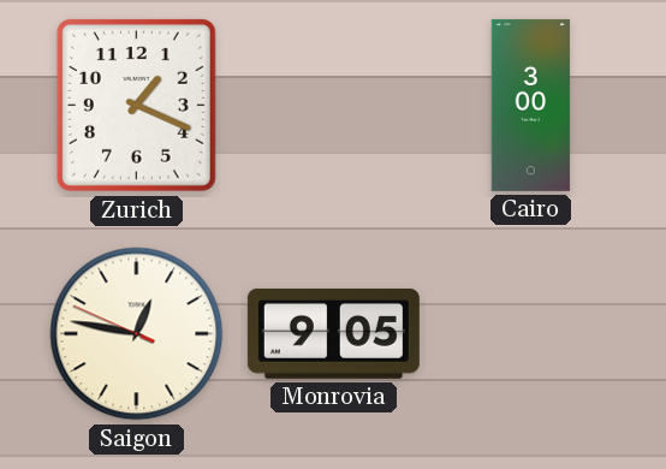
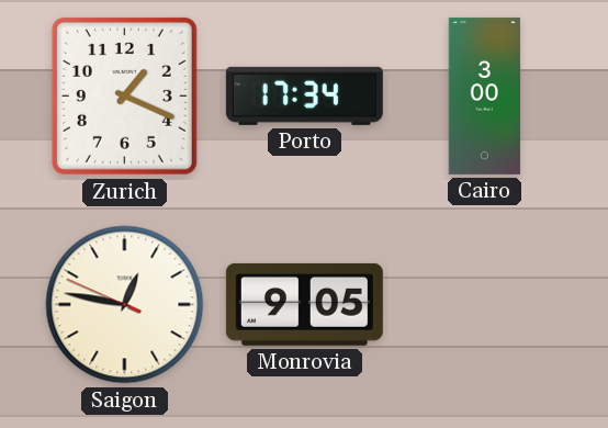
Porto: none -> 17:34
